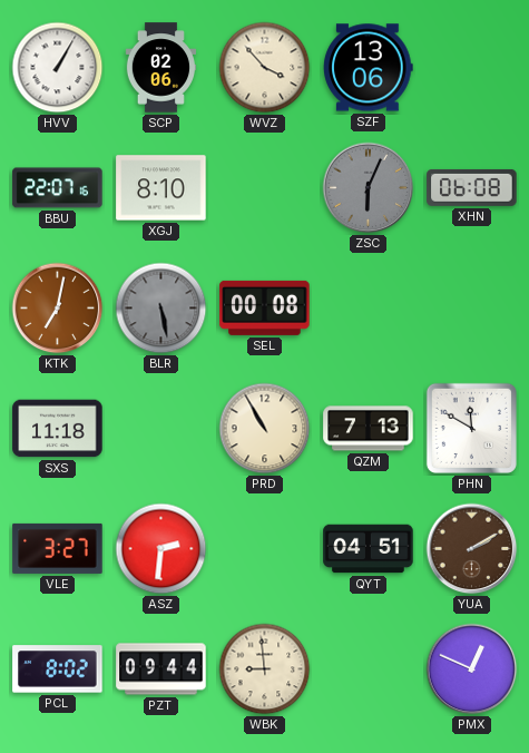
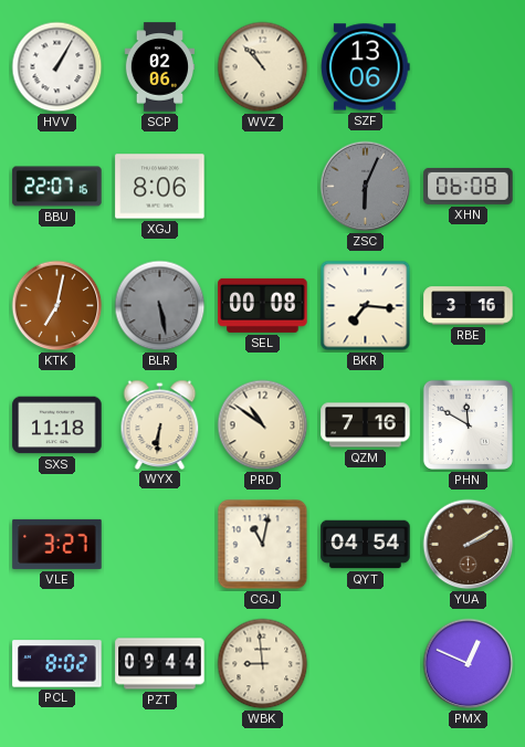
WVZ: 3:53 -> 10:53
XGJ: 8:10 -> 8:06
BKR: none -> 7:16
RBE: none -> 3:16
WYX: none -> 6:31
PRD: 10:55 -> 10:51
QZM: 7:13 -> 7:16
ASZ: 2:31 -> none
CGJ: none -> 11:02
QYT: 04:51 -> 04:54
